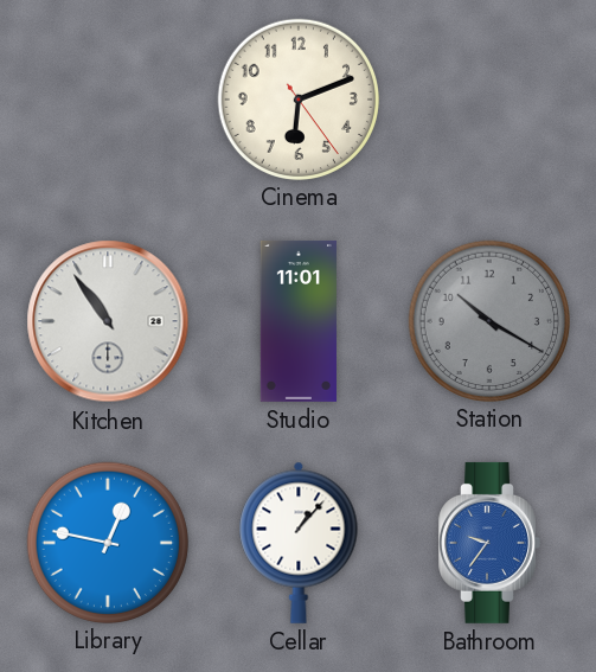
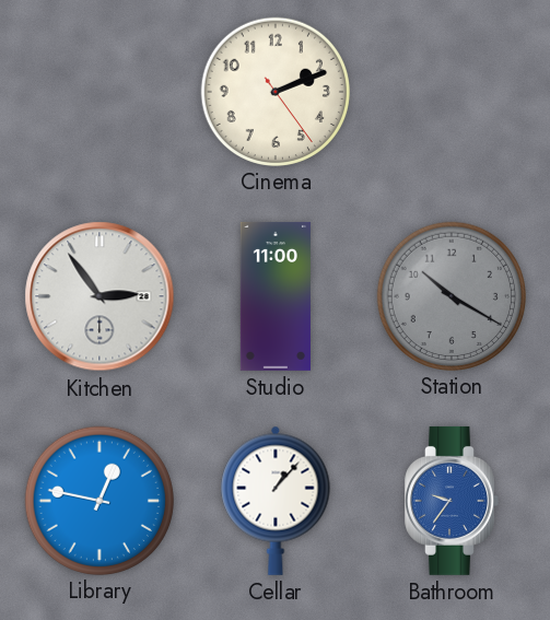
Cinema: 6:11 -> 2:11
Kitchen: 10:54 -> 2:54
Studio: 11:01 -> 11:00
